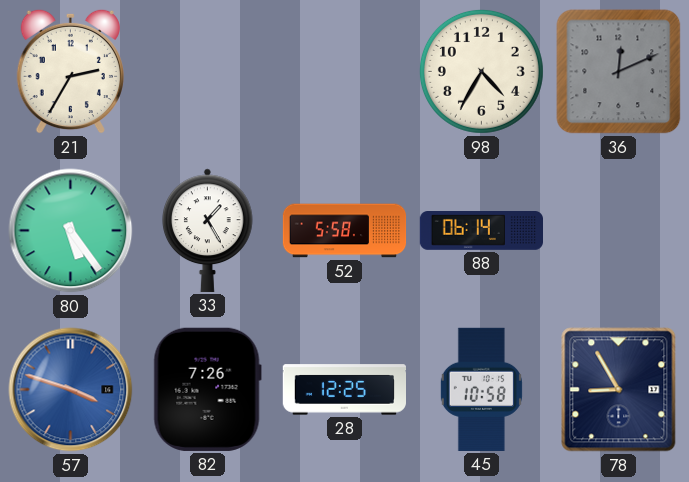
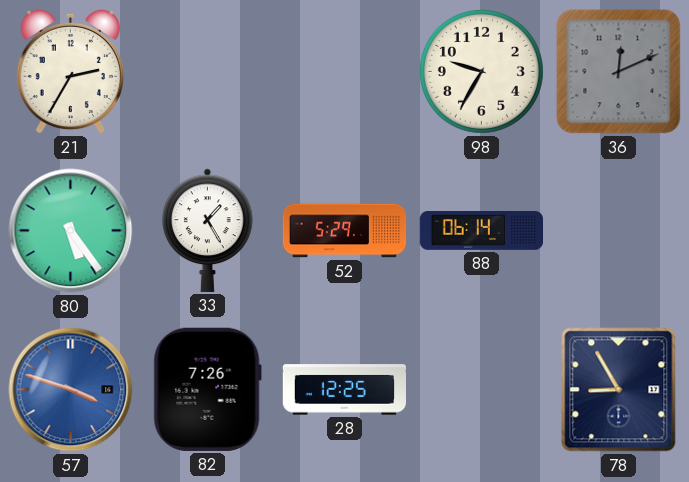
98: 4:35 -> 9:35
52: 5:58 -> 5:29
45: 10:58 -> none
